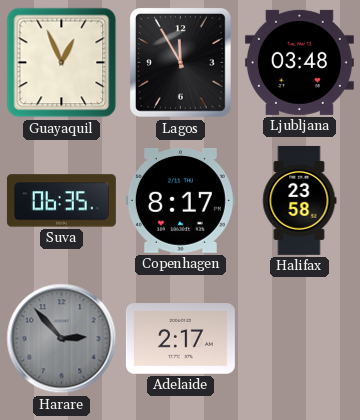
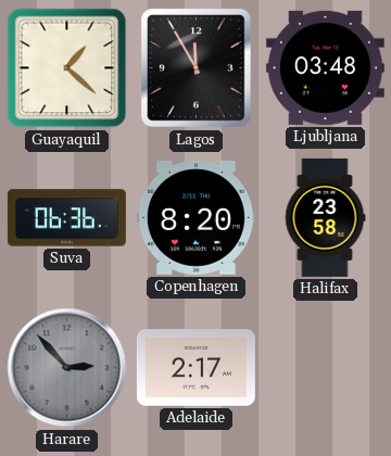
Guayaquil: 12:56 -> 1:22
Suva: 06:35 -> 06:36
Copenhagen: 8:17 -> 8:20
